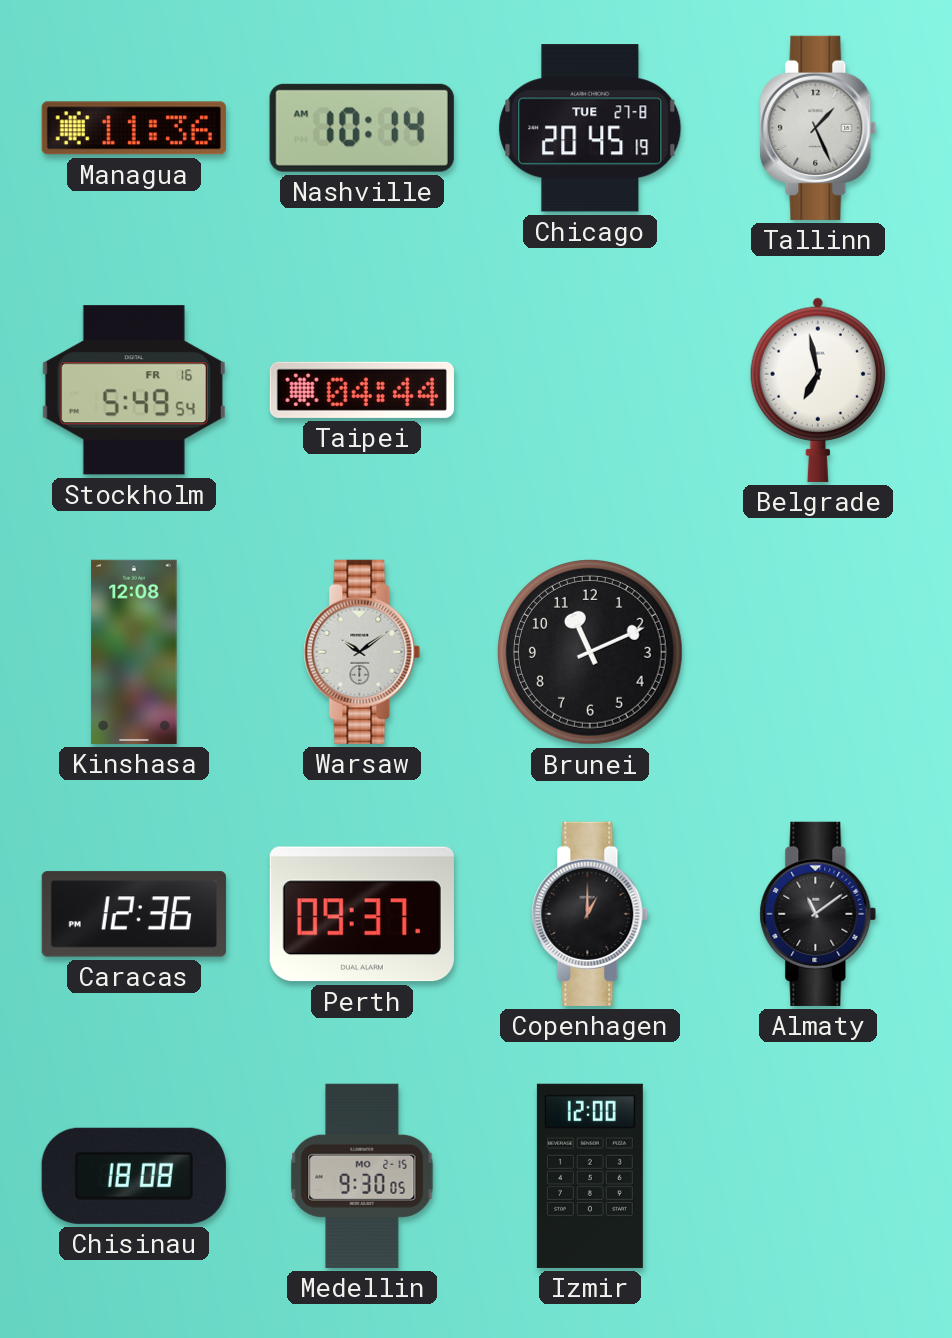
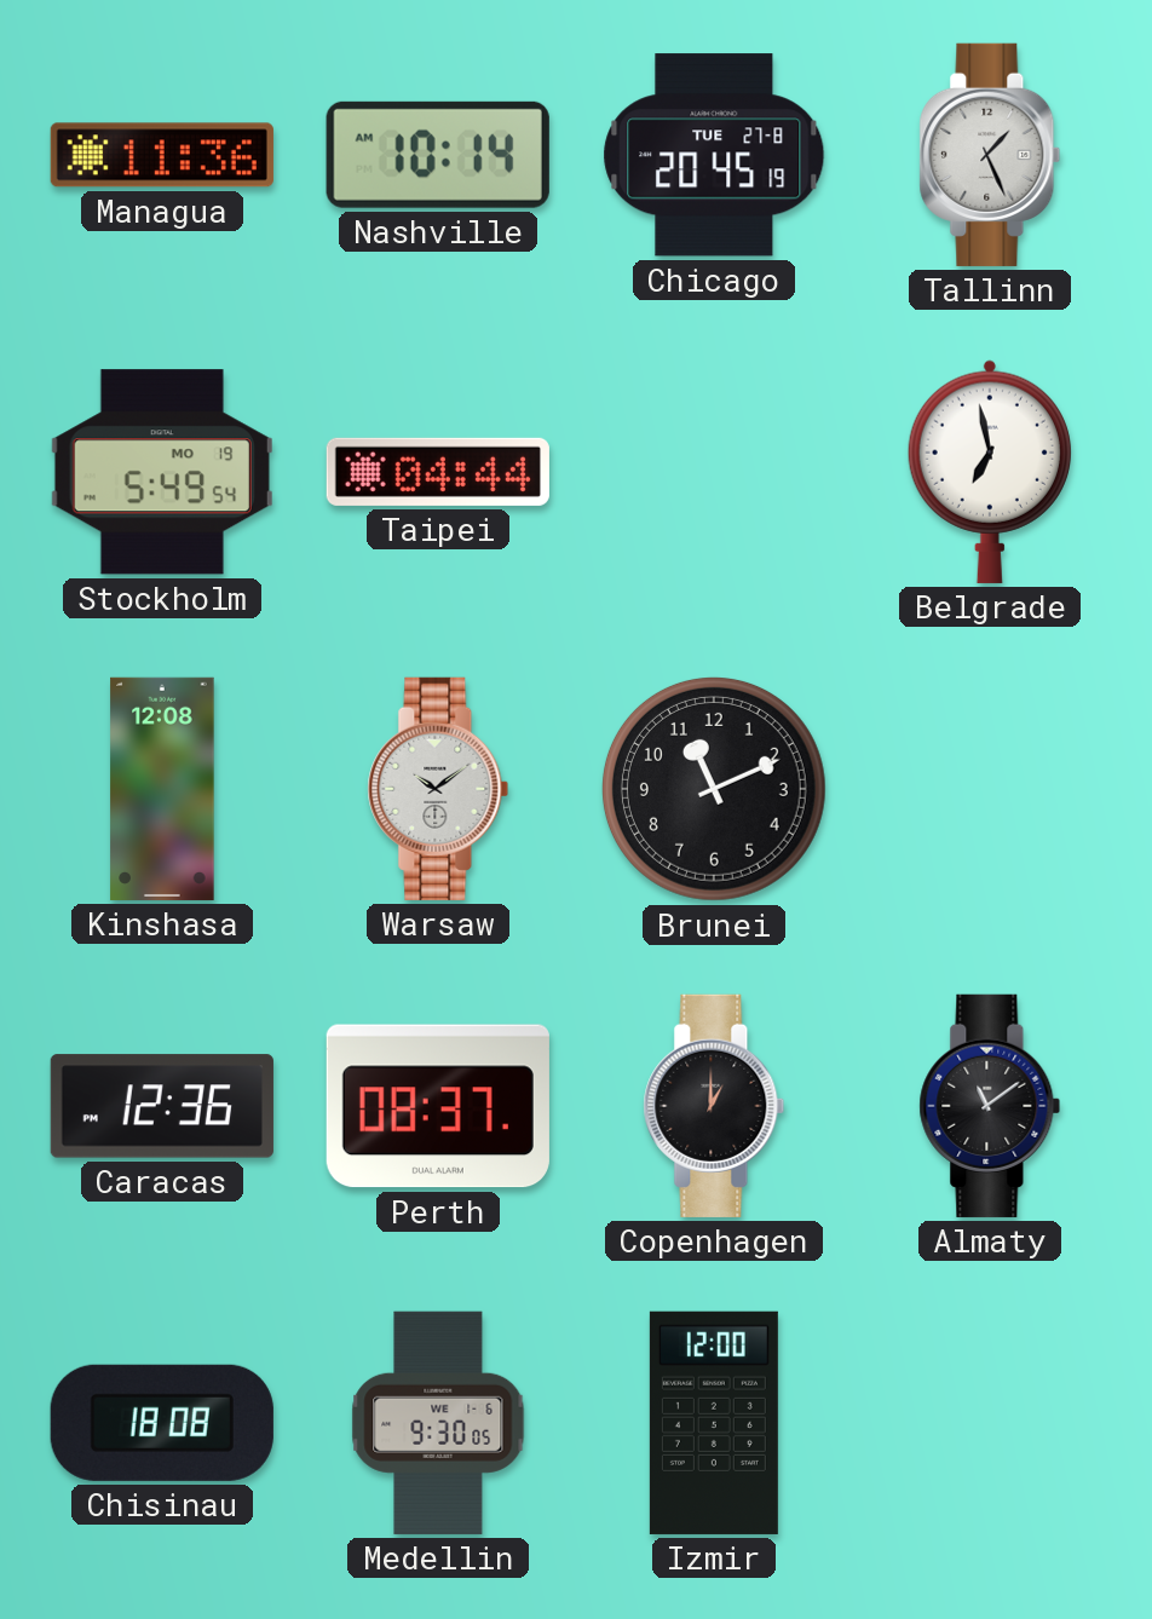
Stockholm date: FR 16 -> MO 19
Perth: 09:37 -> 08:37
Medellin date: MO 2-15 -> WE 1-6
